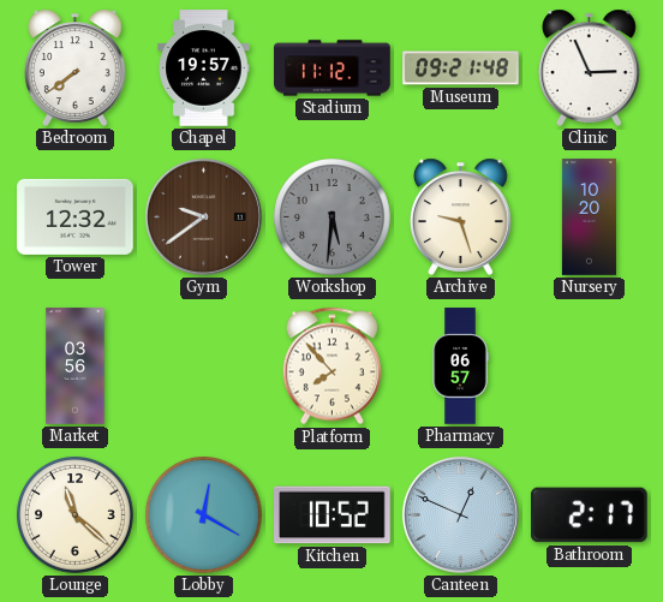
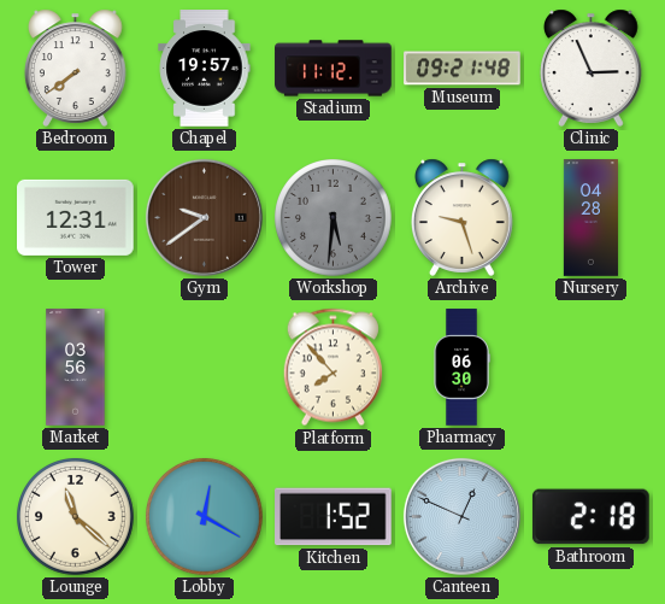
Tower: 12:32 -> 12:31
Nursery: 10:20 -> 04:28
Pharmacy: 06:57 -> 06:30
Kitchen: 10:52 -> 1:52
Bathroom: 2:17 -> 2:18
